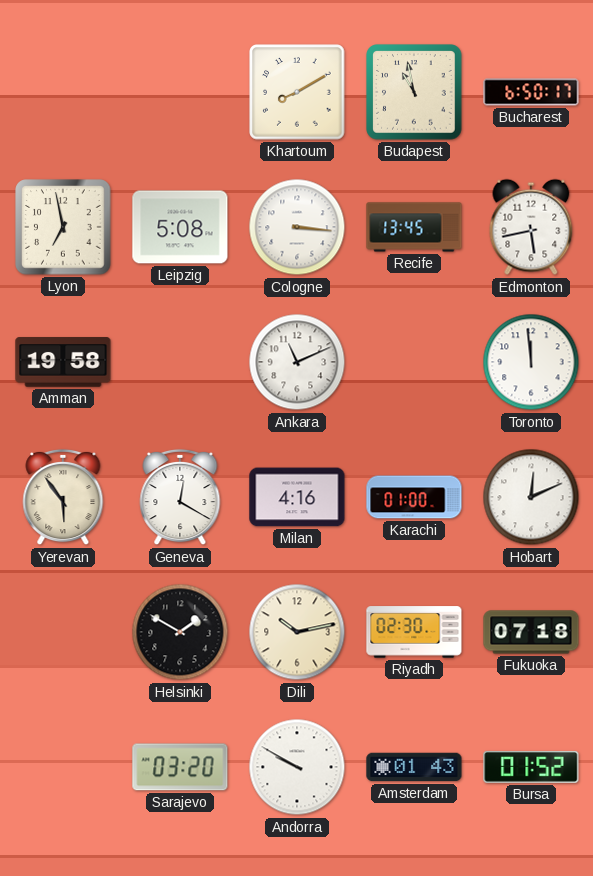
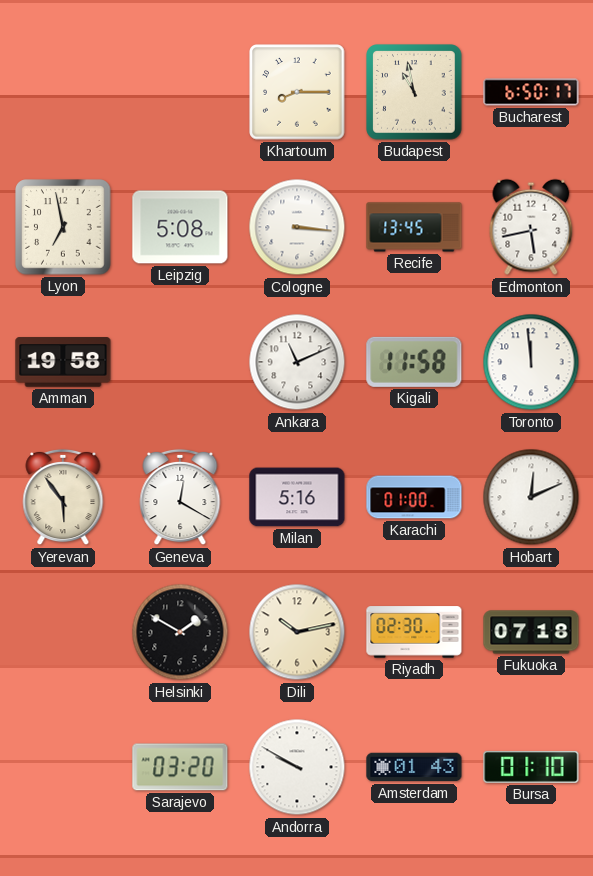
Khartoum: 8:10 -> 8:15
Kigali: none -> 11:58
Milan: 4:16 -> 5:16
Bursa: 01:52 -> 01:10
